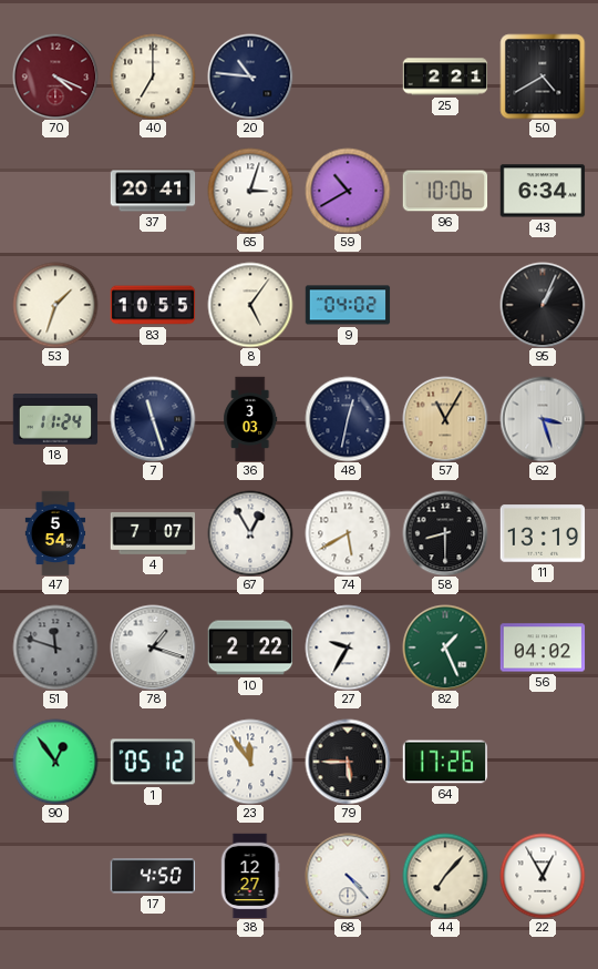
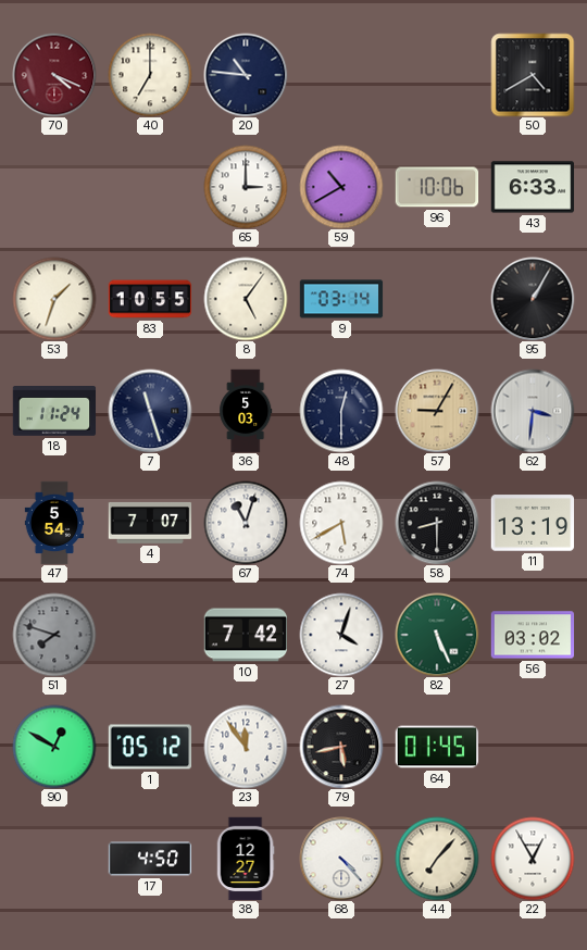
25: 2:21 -> none
37: 20:41 -> none
65: 3:03 -> 3:00
43: 6:34 -> 6:33
9: 04:02 -> 03:14
95: 1:04 -> 1:05
36: 3:03 -> 5:03
48: 12:32 -> 12:30
57: 11:05 -> 9:05
62: 3:27 -> 3:31
67: 12:55 -> 11:03
51: 11:48 -> 7:48
78: 1:18 -> none
10: 2:22 -> 7:42
27: 9:35 -> 4:03
82: 1:26 -> 5:26
56: 04:02 -> 03:02
90: 12:54 -> 12:50
79: 5:45 -> 5:43
64: 17:26 -> 01:45
